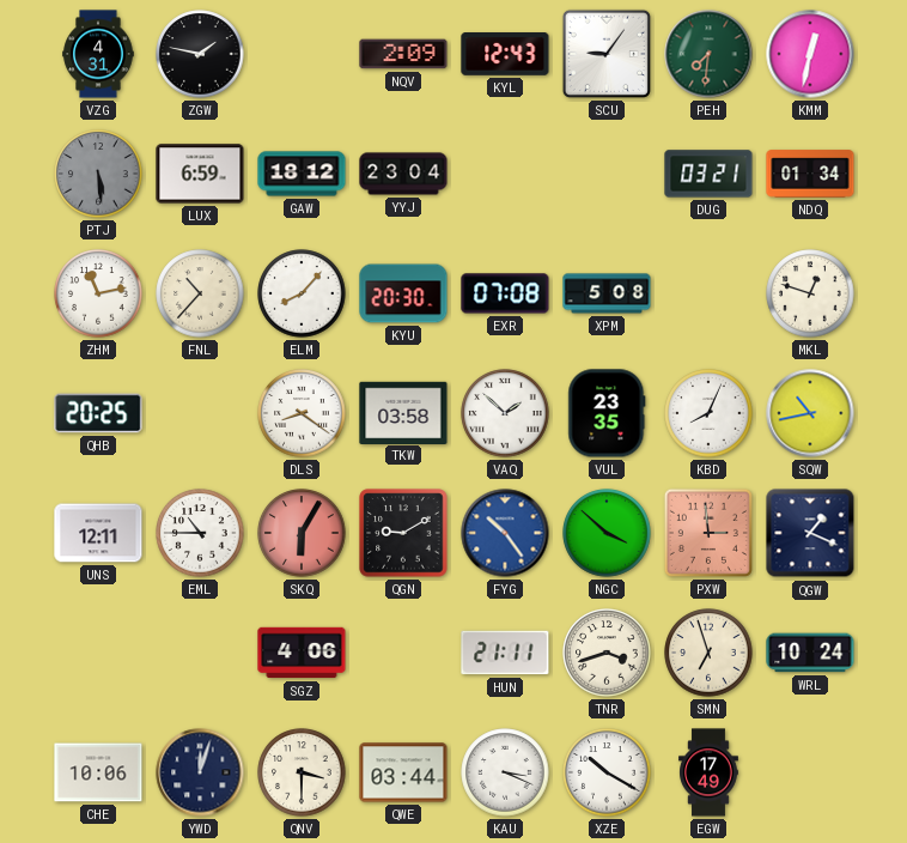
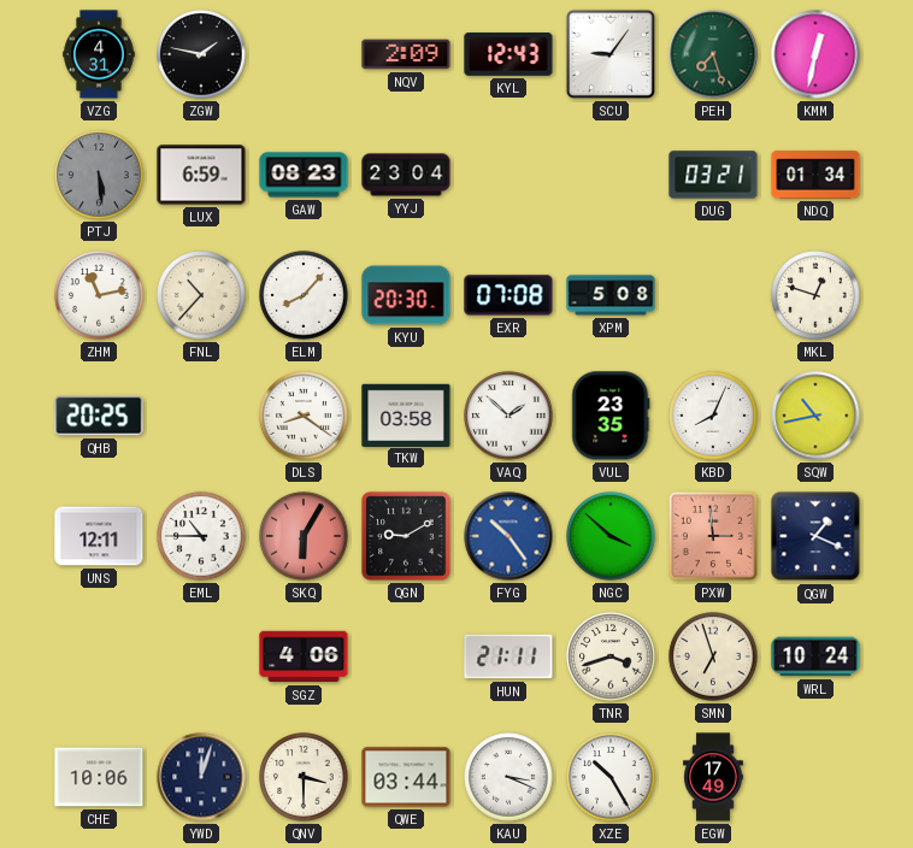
PEH: 7:31 -> 7:27
GAW: 18:12 -> 08:23
XZE: 10:20 -> 10:25
